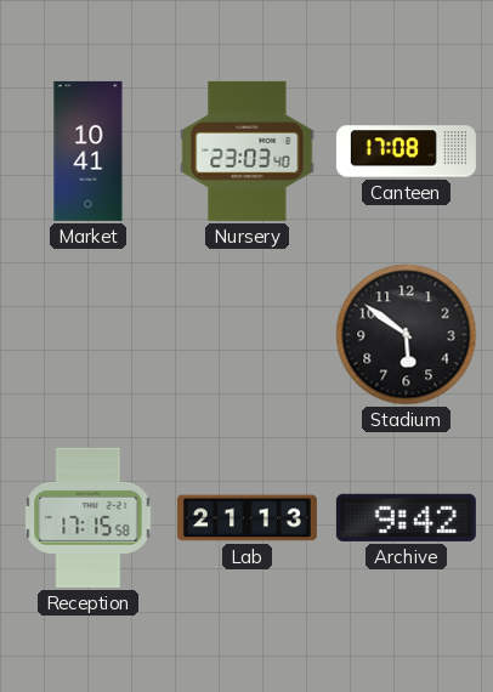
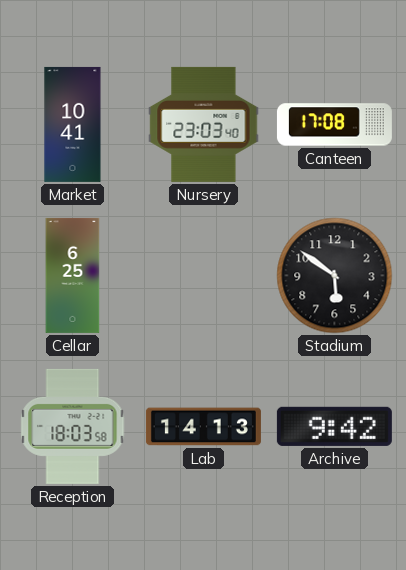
Cellar: none -> 6:25
Reception: 17:15 -> 18:03
Lab: 21:13 -> 14:13
